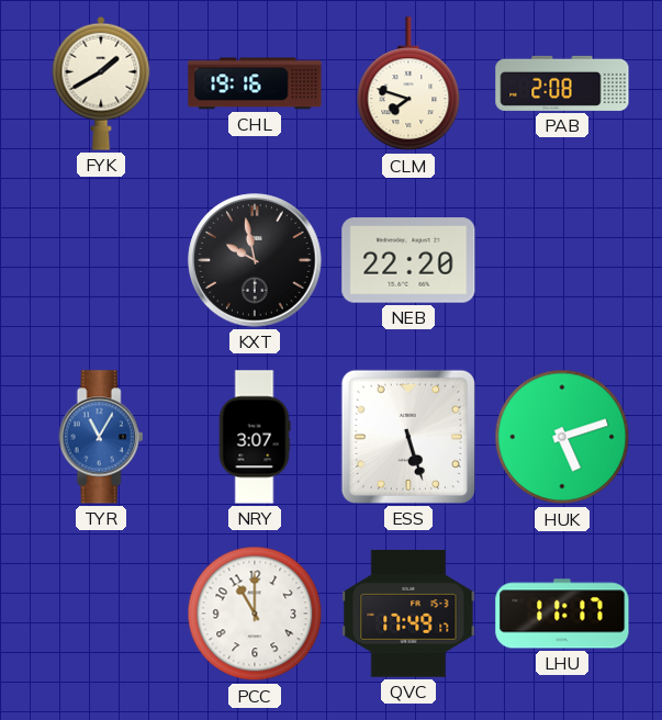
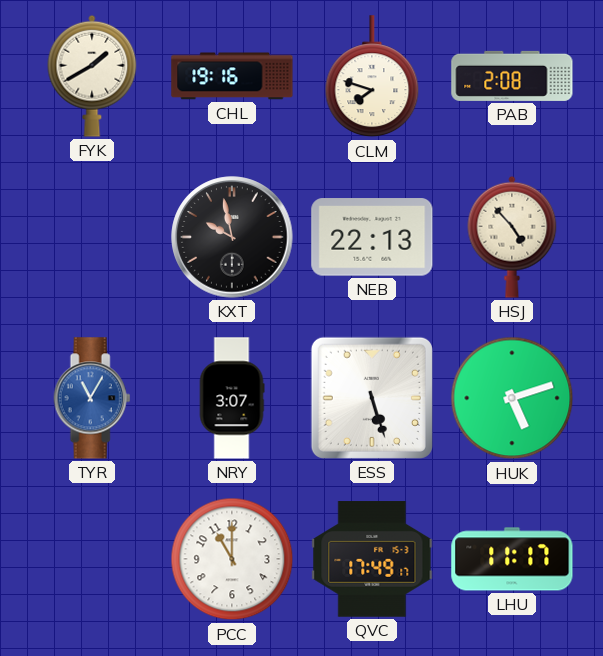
NEB: 22:20 -> 22:13
HSJ: none -> 4:53
